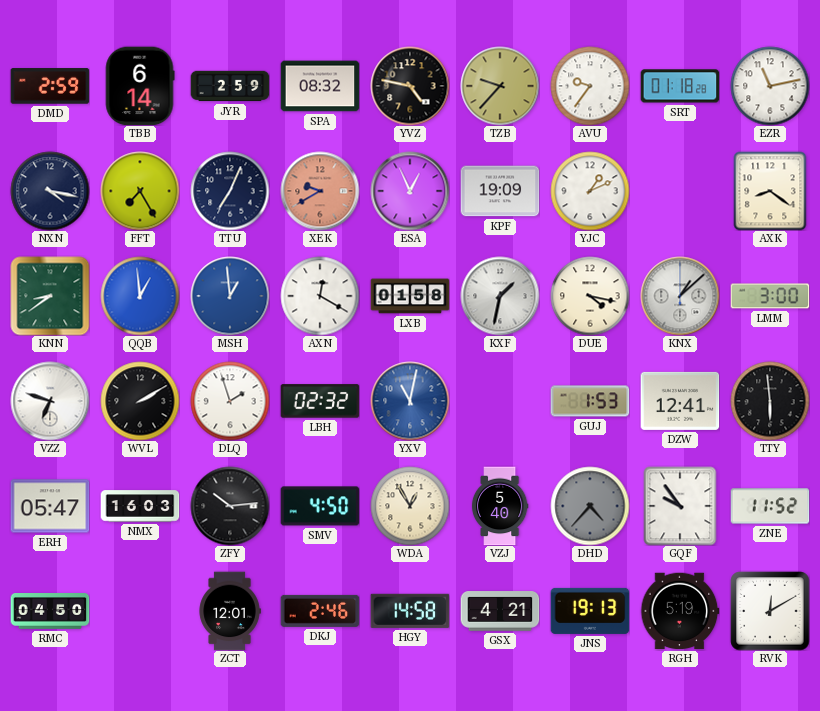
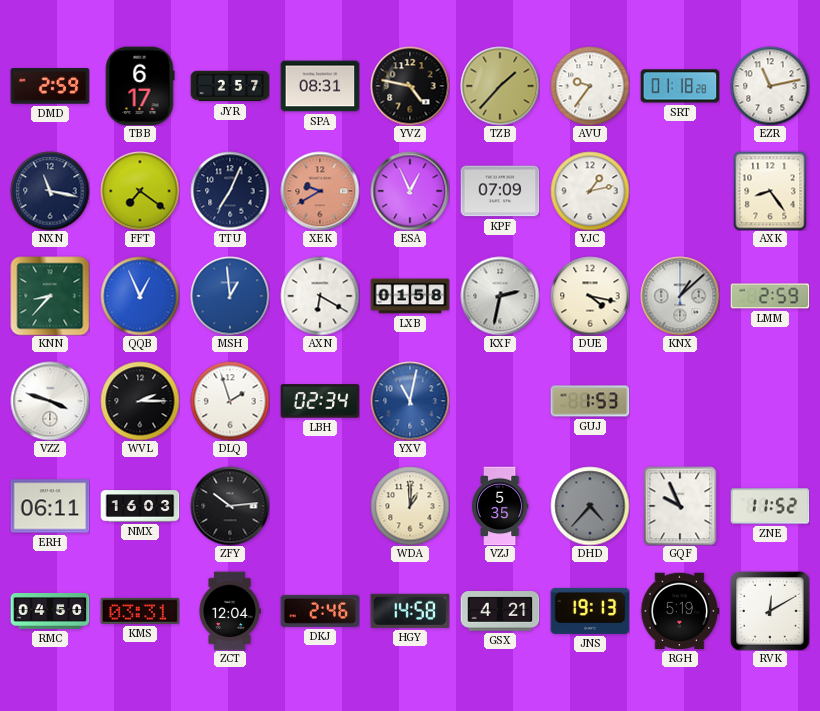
TBB: 6:14 -> 6:17
JYR: 2:59 -> 2:57
SPA: 08:32 -> 08:31
TZB: 9:37 -> 1:37
NXN: 4:17 -> 11:17
FFT: 7:25 -> 7:21
KPF: 19:09 -> 07:09
YJC: 1:11 -> 1:13
AXK: 8:21 -> 8:24
KNN: 8:39 -> 8:37
QQB: 12:59 -> 12:56
AXN: 12:20 -> 6:20
KXF: 1:32 -> 2:32
LMM: 3:00 -> 2:59
VZZ: 6:48 -> 3:48
WVL: 2:10 -> 2:15
LBH: 02:32 -> 02:34
DZW: 12:41 -> none
TTY: 5:59 -> none
ERH: 05:47 -> 06:11
SMV: 4:50 -> none
WDA: 12:55 -> 1:00
VZJ: 5:40 -> 5:35
GQF: 9:54 -> 9:56
KMS: none -> 03:31
ZCT: 12:01 -> 12:04
